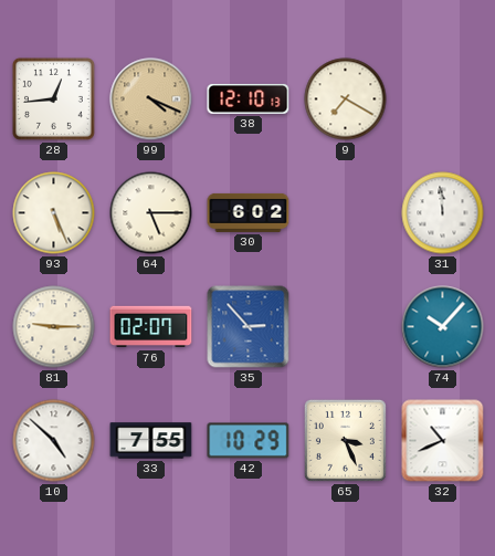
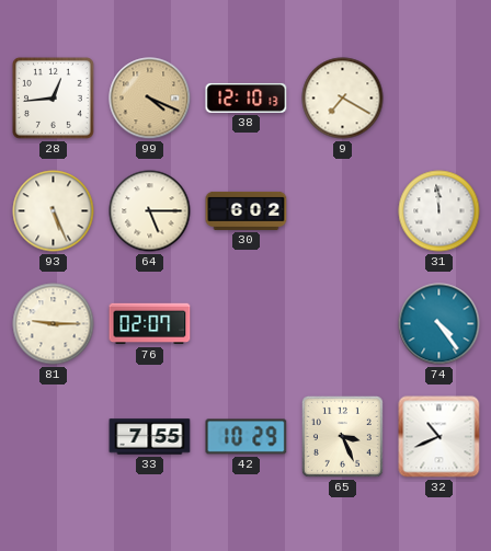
35: 2:53 -> none
74: 10:07 -> 4:24
10: 4:52 -> none
